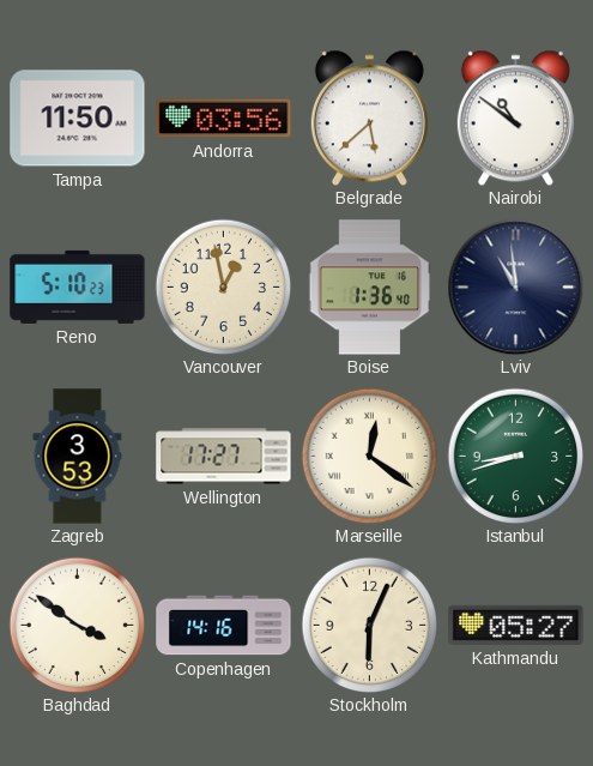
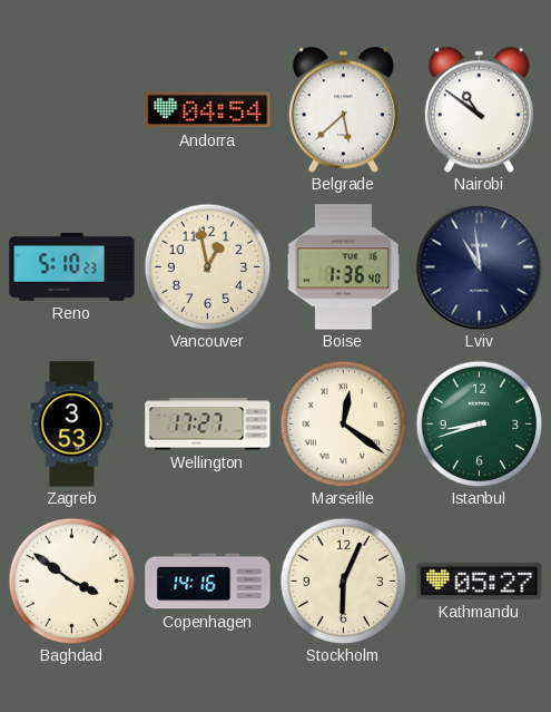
Tampa: 11:50 -> none
Andorra: 03:56 -> 04:54
